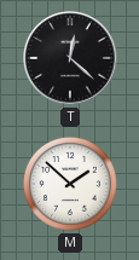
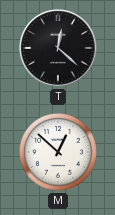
M: 1:52 -> 12:52
